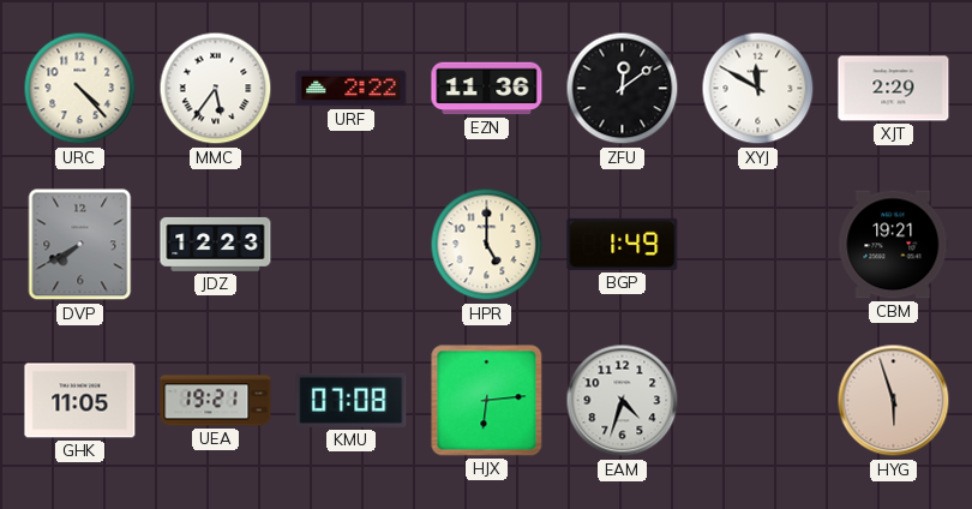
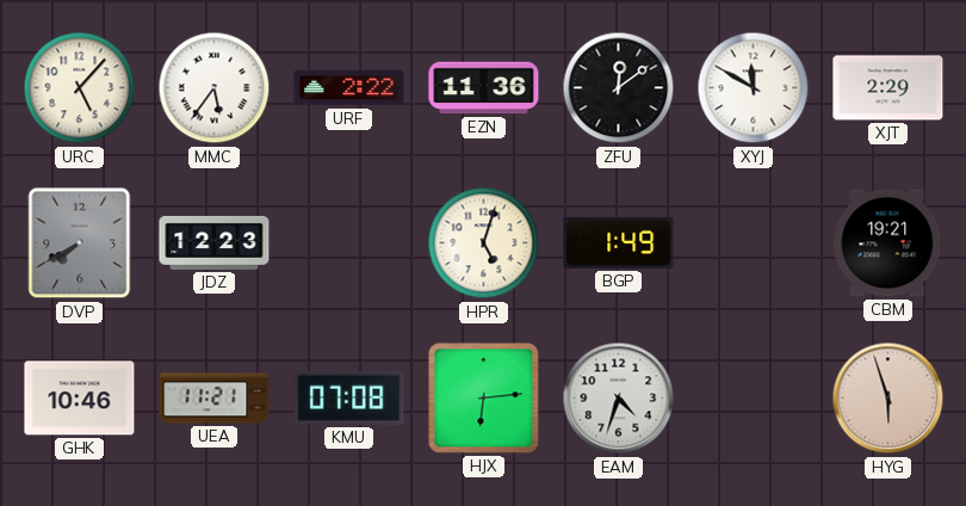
URC: 4:23 -> 5:07
HPR: 5:00 -> 5:03
GHK: 11:05 -> 10:46
UEA: 19:21 -> 11:21
